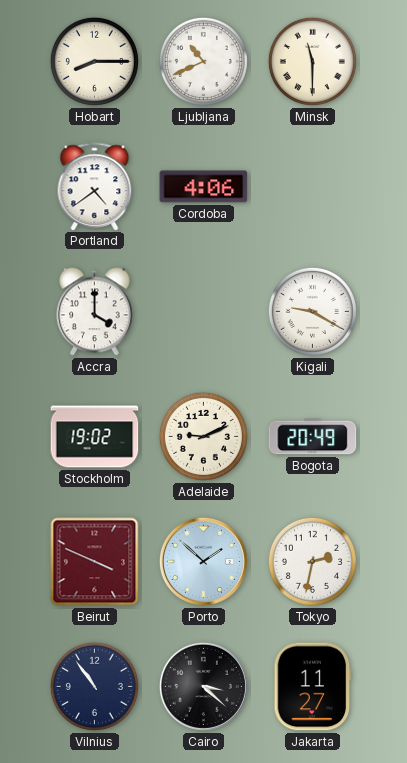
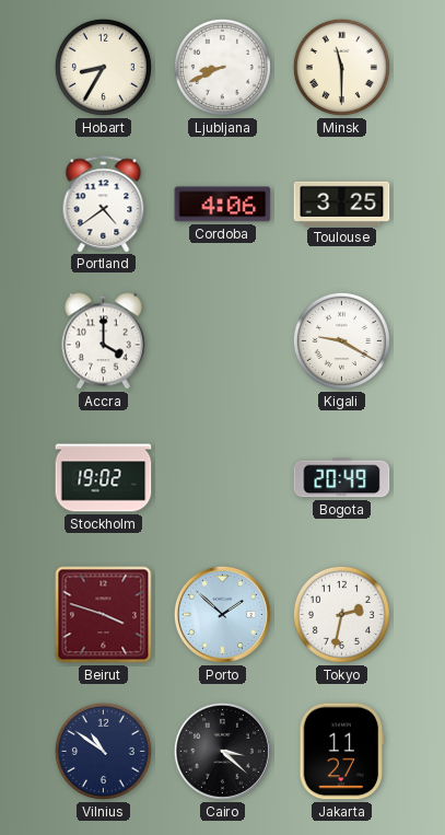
Hobart: 8:15 -> 8:35
Ljubljana: 10:41 -> 8:41
Toulouse: none -> 3:25
Adelaide: 9:11 -> none
Beirut: 3:49 -> 3:48
Vilnius: 10:54 -> 10:51
